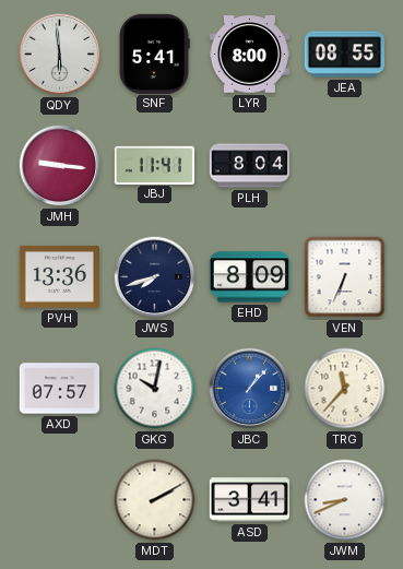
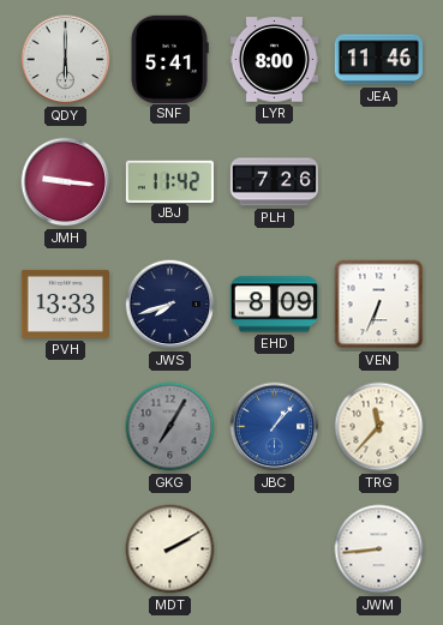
QDY: 5:59 -> 6:00
JEA: 08:55 -> 11:46
JBJ: 11:41 -> 11:42
PLH: 8:04 -> 7:26
PVH: 13:36 -> 13:33
AXD: 07:57 -> none
GKG: 10:02 -> 7:05
GKG dial: white -> grey
ASD: 3:41 -> none
JWM: 8:41 -> 8:44
